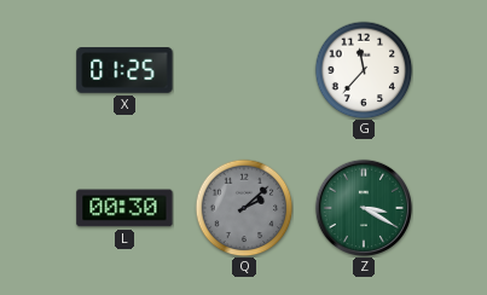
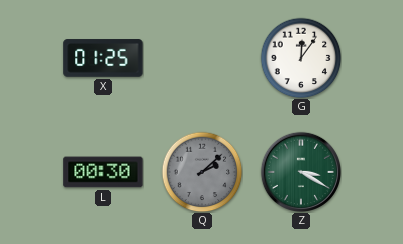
G: 11:37 -> 12:06
